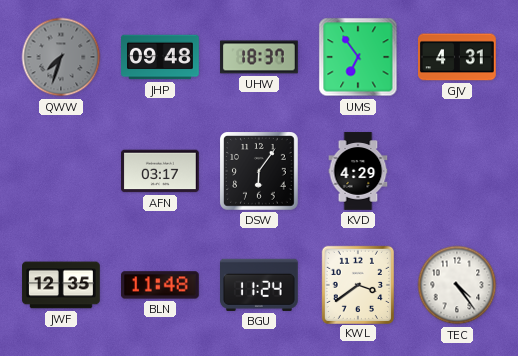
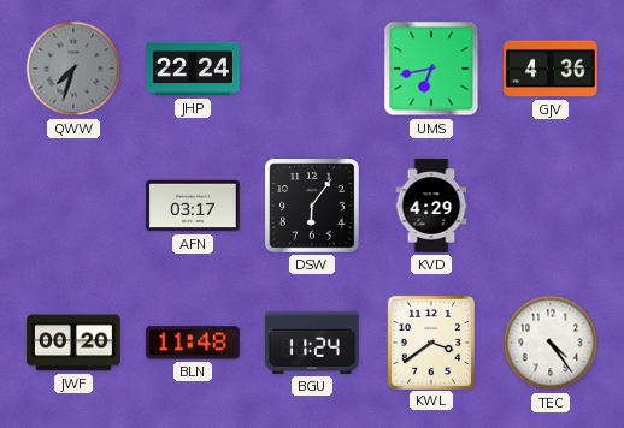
JHP: 09:48 -> 22:24
UHW: 18:37 -> none
UMS: 6:54 -> 6:43
GJV: 4:31 -> 4:36
JWF: 12:35 -> 00:20
